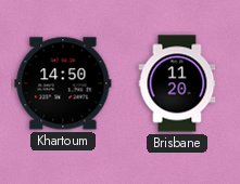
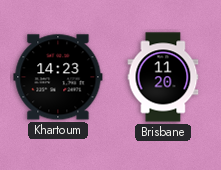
Khartoum: 14:50 -> 14:23
